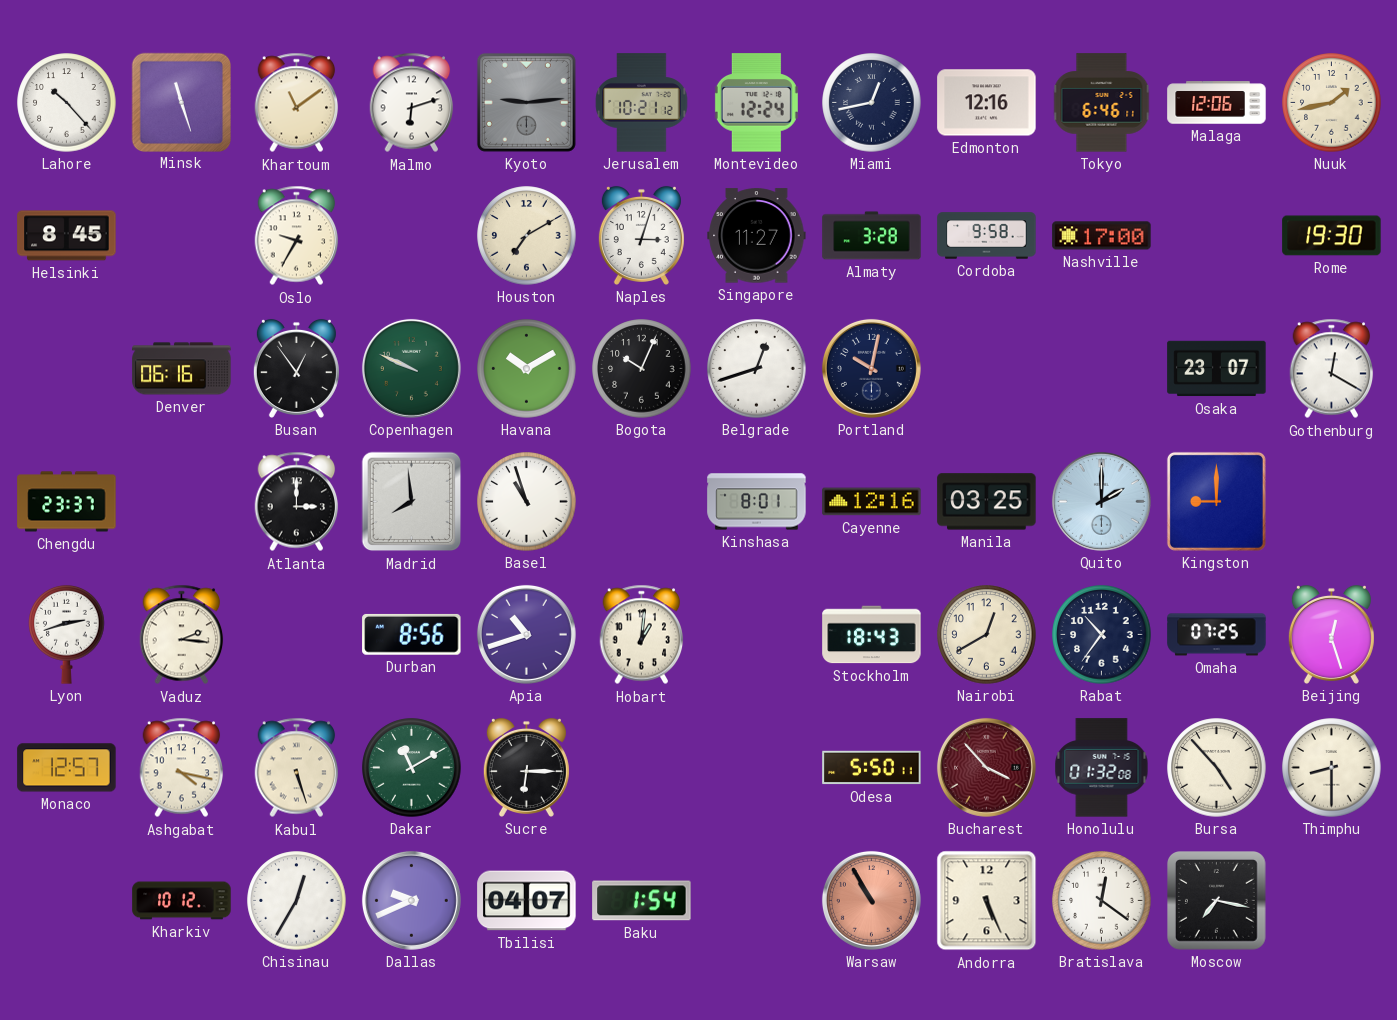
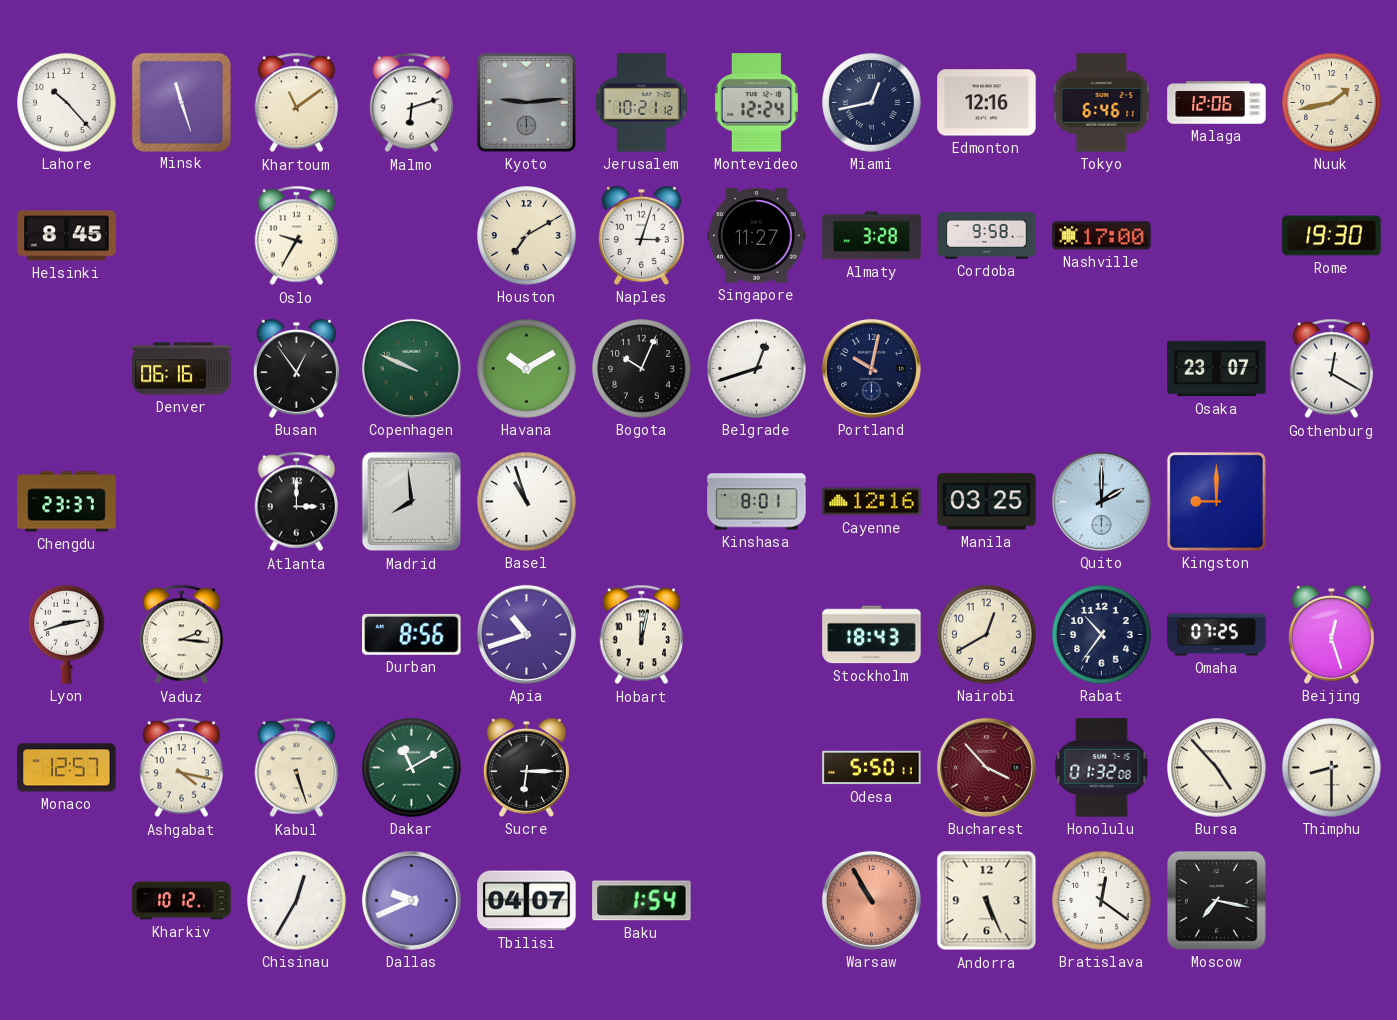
Hobart: 1:01 -> 12:02
